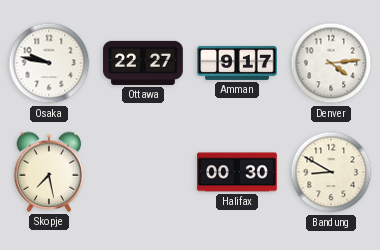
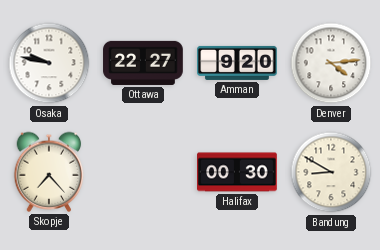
Amman: 9:17 -> 9:20
Skopje: 7:28 -> 7:23
